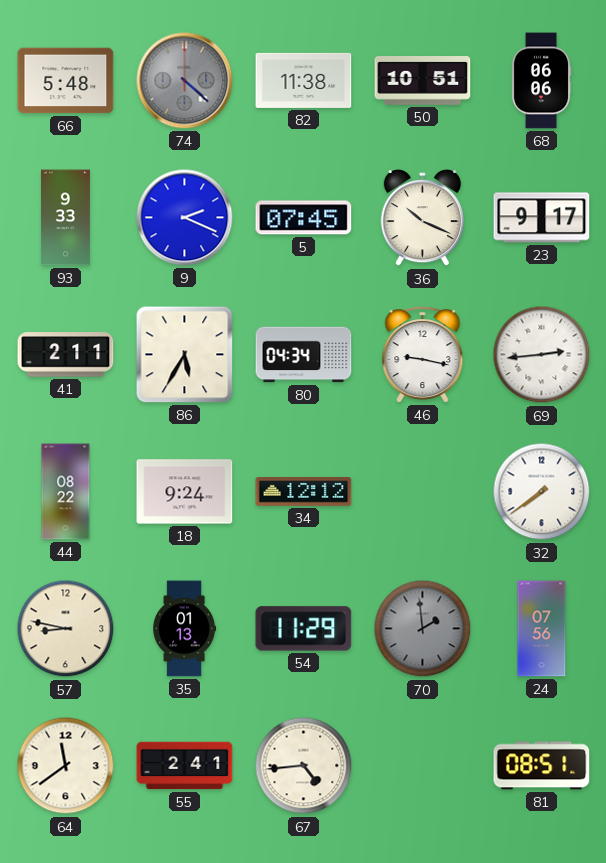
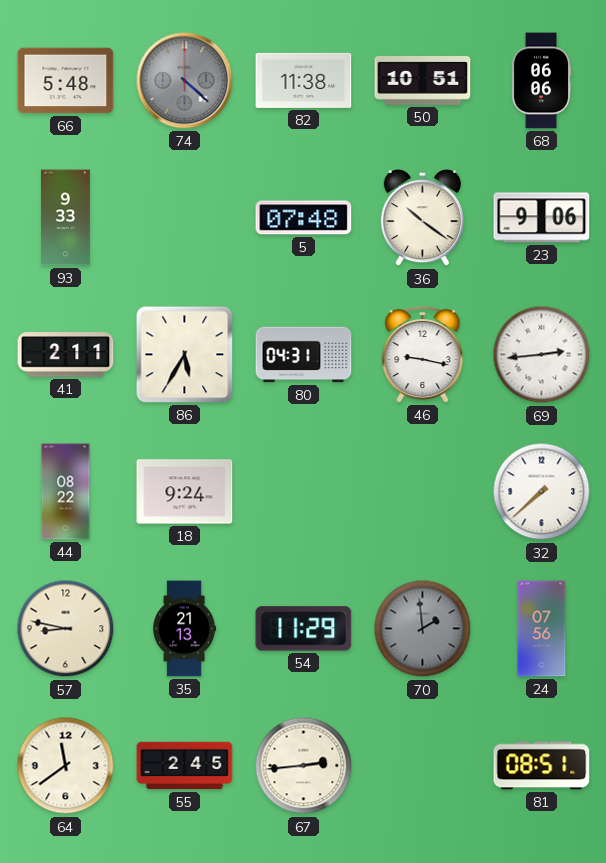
9: 2:19 -> none
5: 07:45 -> 07:48
36: 10:19 -> 10:21
23: 9:17 -> 9:06
80: 04:34 -> 04:31
34: 12:12 -> none
32: 7:39 -> 7:38
35: 01:13 -> 21:13
55: 2:41 -> 2:45
67: 4:44 -> 2:44
